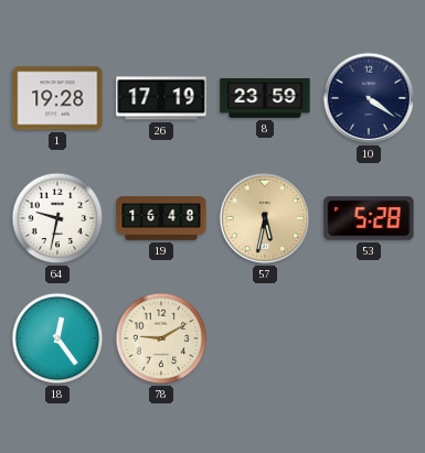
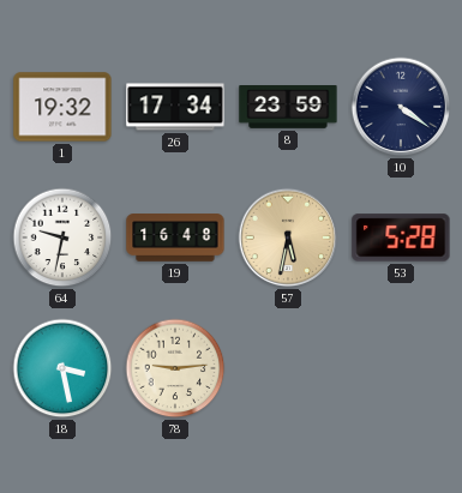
1: 19:28 -> 19:32
26: 17:19 -> 17:34
18: 12:24 -> 3:28
78: 9:10 -> 9:14
